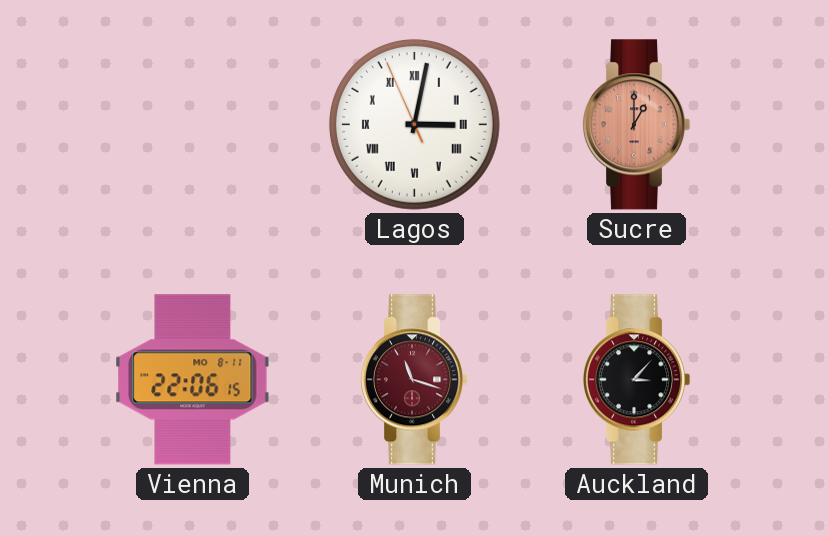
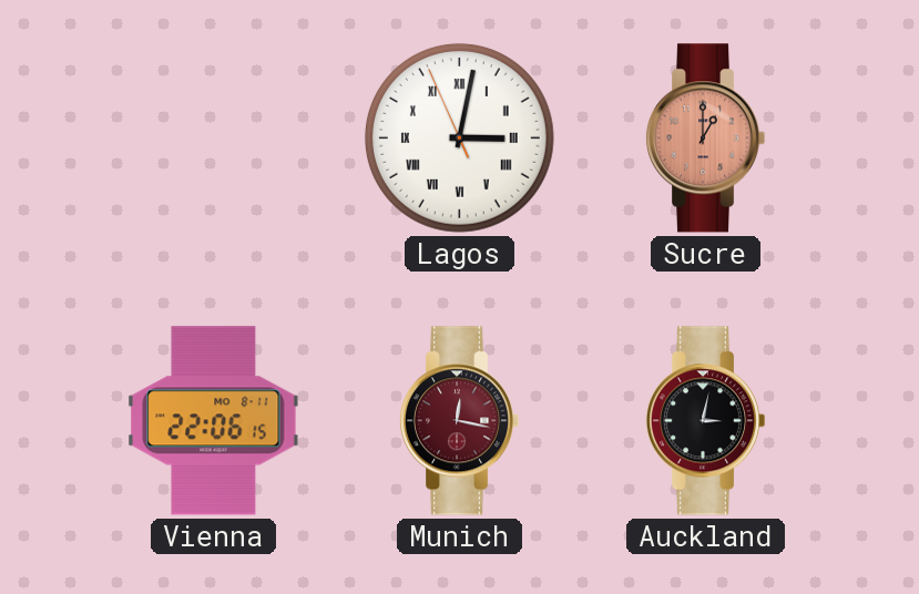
Munich: 11:18 -> 12:17
Auckland: 3:07 -> 3:02
